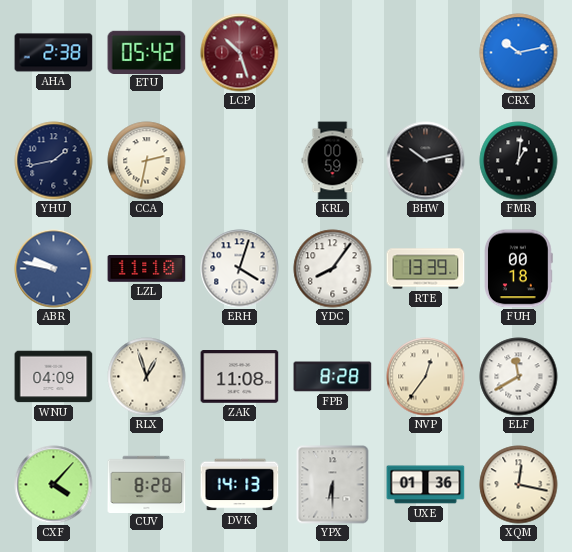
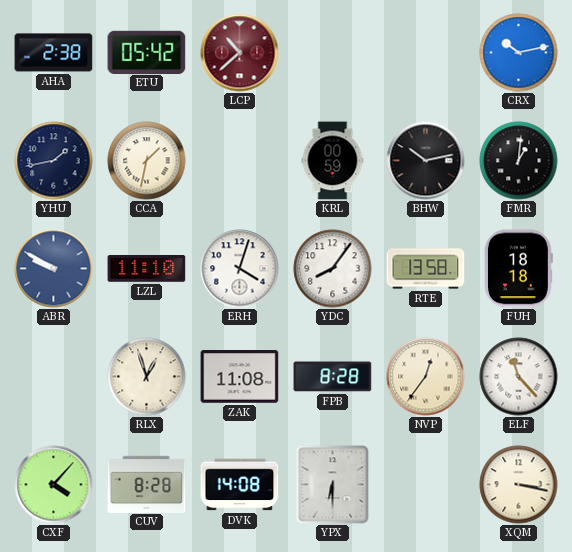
LCP: 10:27 -> 10:38
CCA: 2:32 -> 1:32
ABR: 9:47 -> 9:50
RTE: 13:39 -> 13:58
FUH: 00:18 -> 18:18
WNU: 04:09 -> none
ELF: 11:40 -> 11:23
DVK: 14:13 -> 14:08
UXE: 01:36 -> none
XQM: 12:17 -> 3:17
